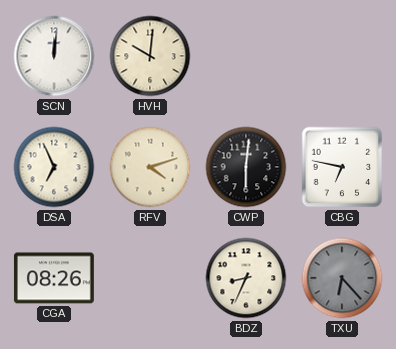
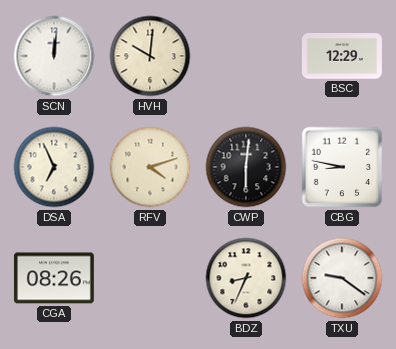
BSC: none -> 12:29
CBG: 6:47 -> 8:47
TXU: 6:23 -> 9:21
TXU dial: grey -> white
